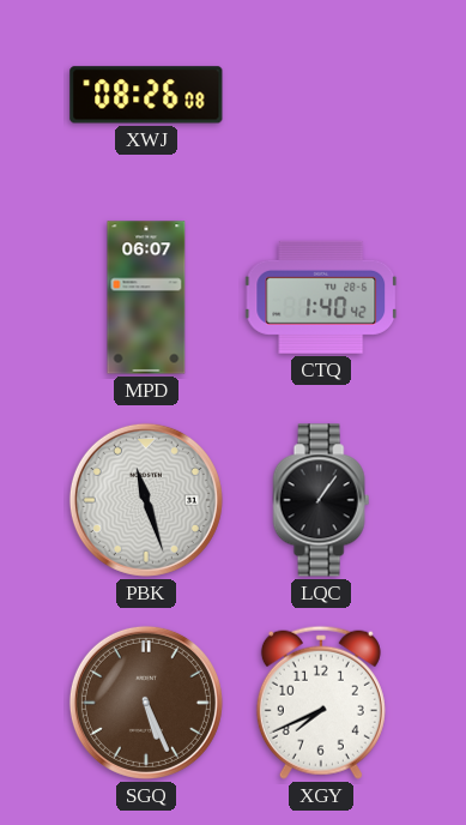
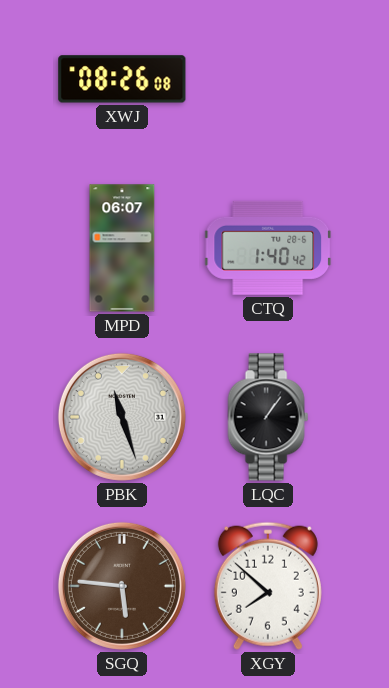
SGQ: 5:26 -> 5:46
XGY: 7:41 -> 7:52
